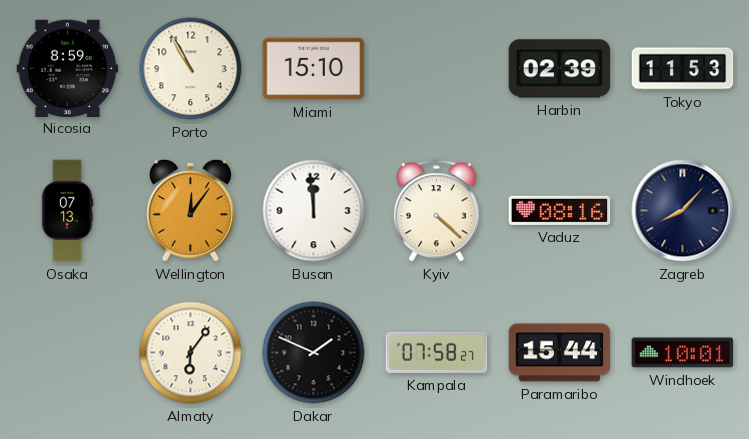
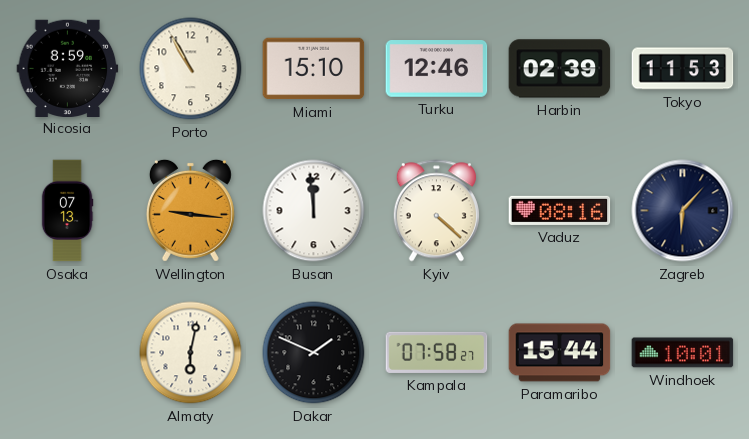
Turku: none -> 12:46
Wellington: 12:06 -> 9:16
Zagreb: 8:07 -> 6:07
Almaty: 6:06 -> 6:02
